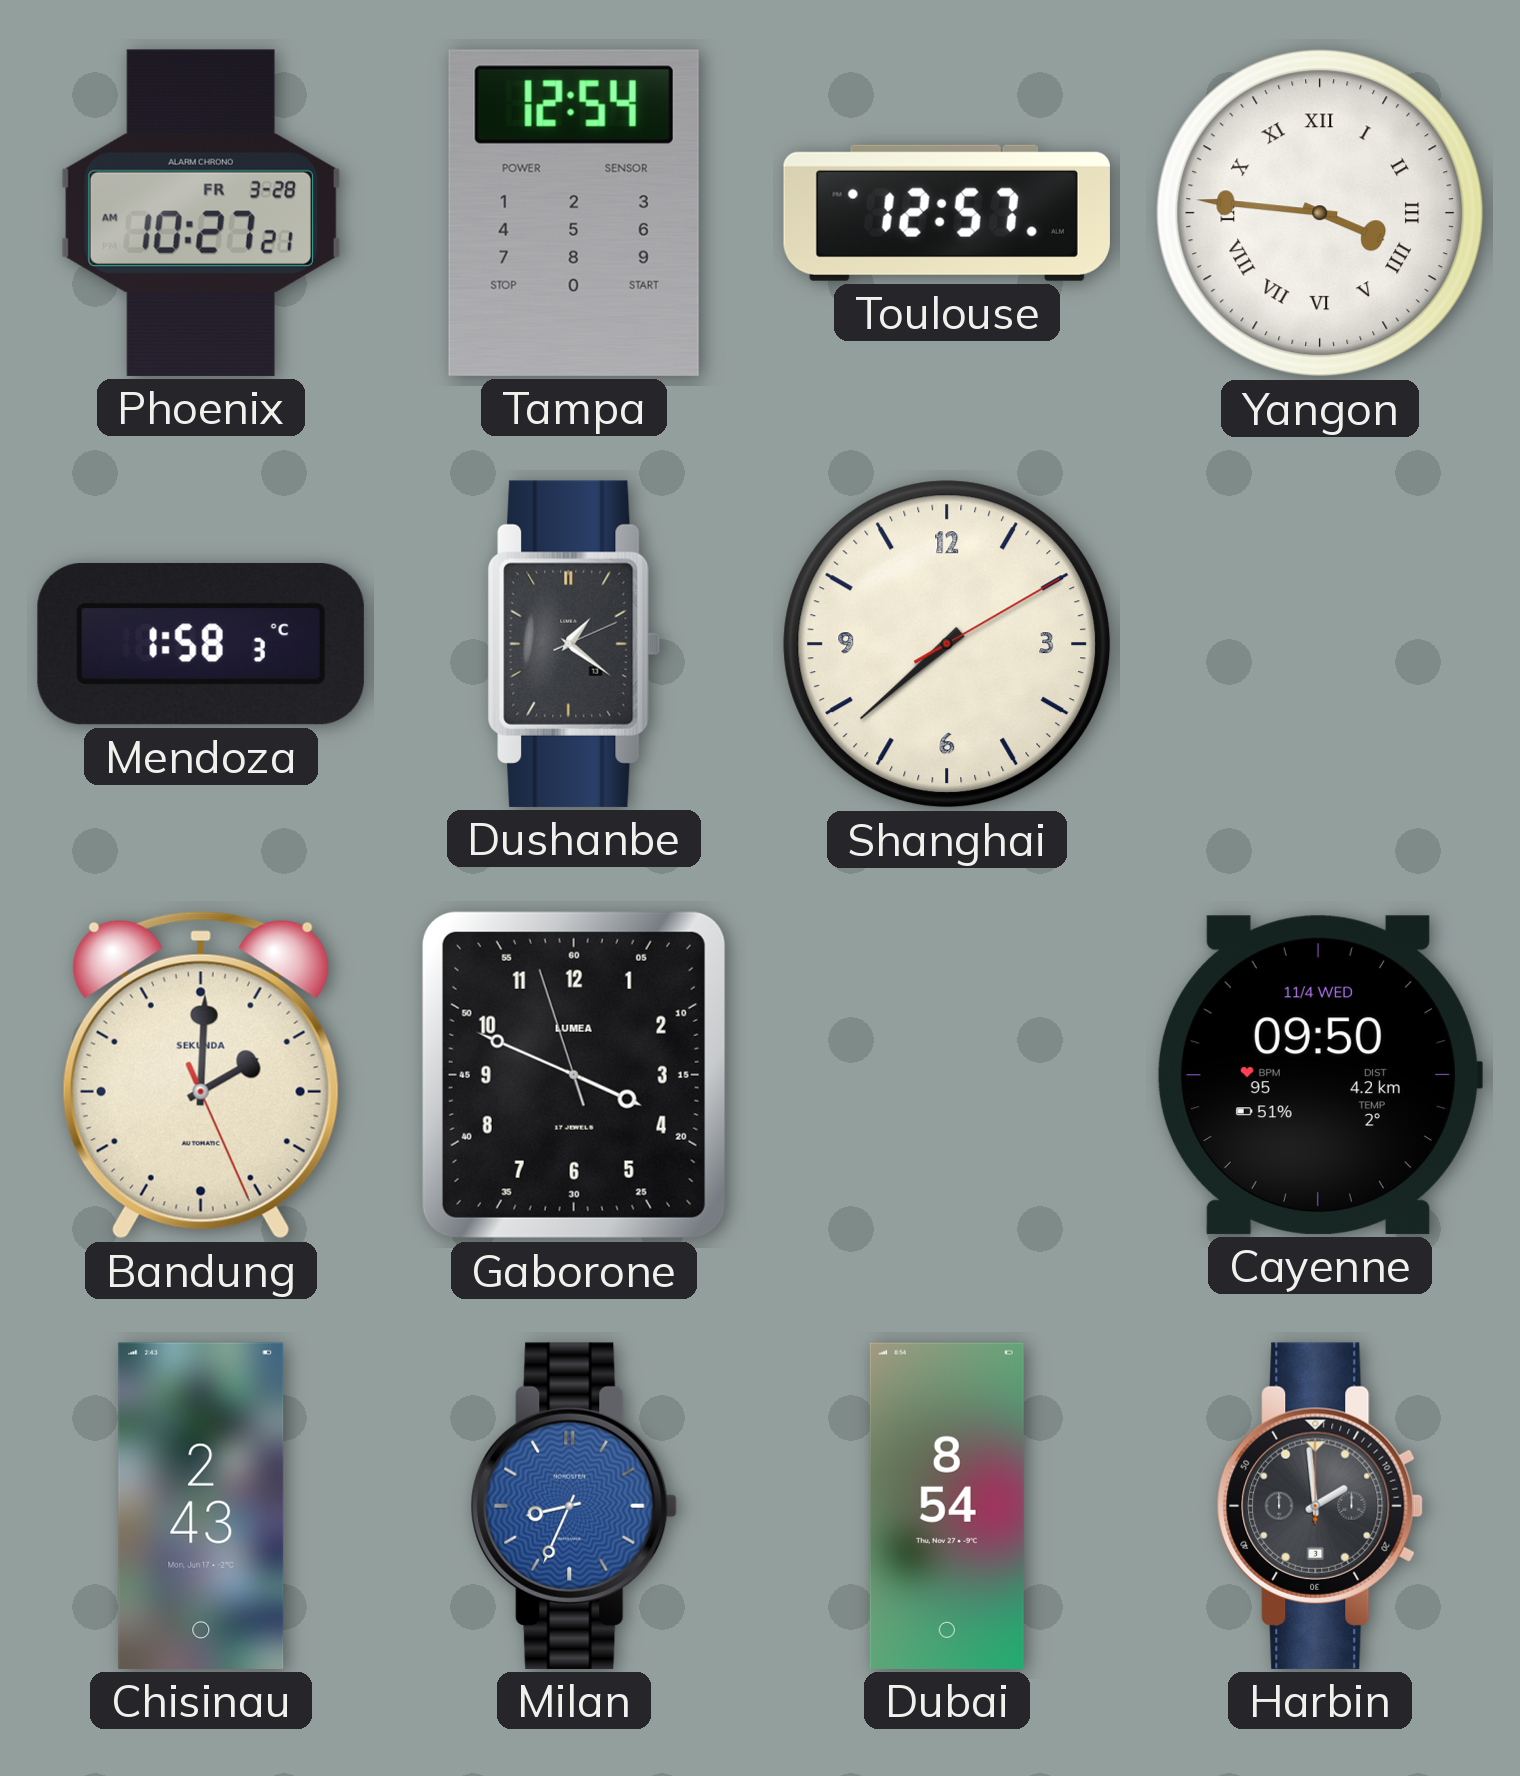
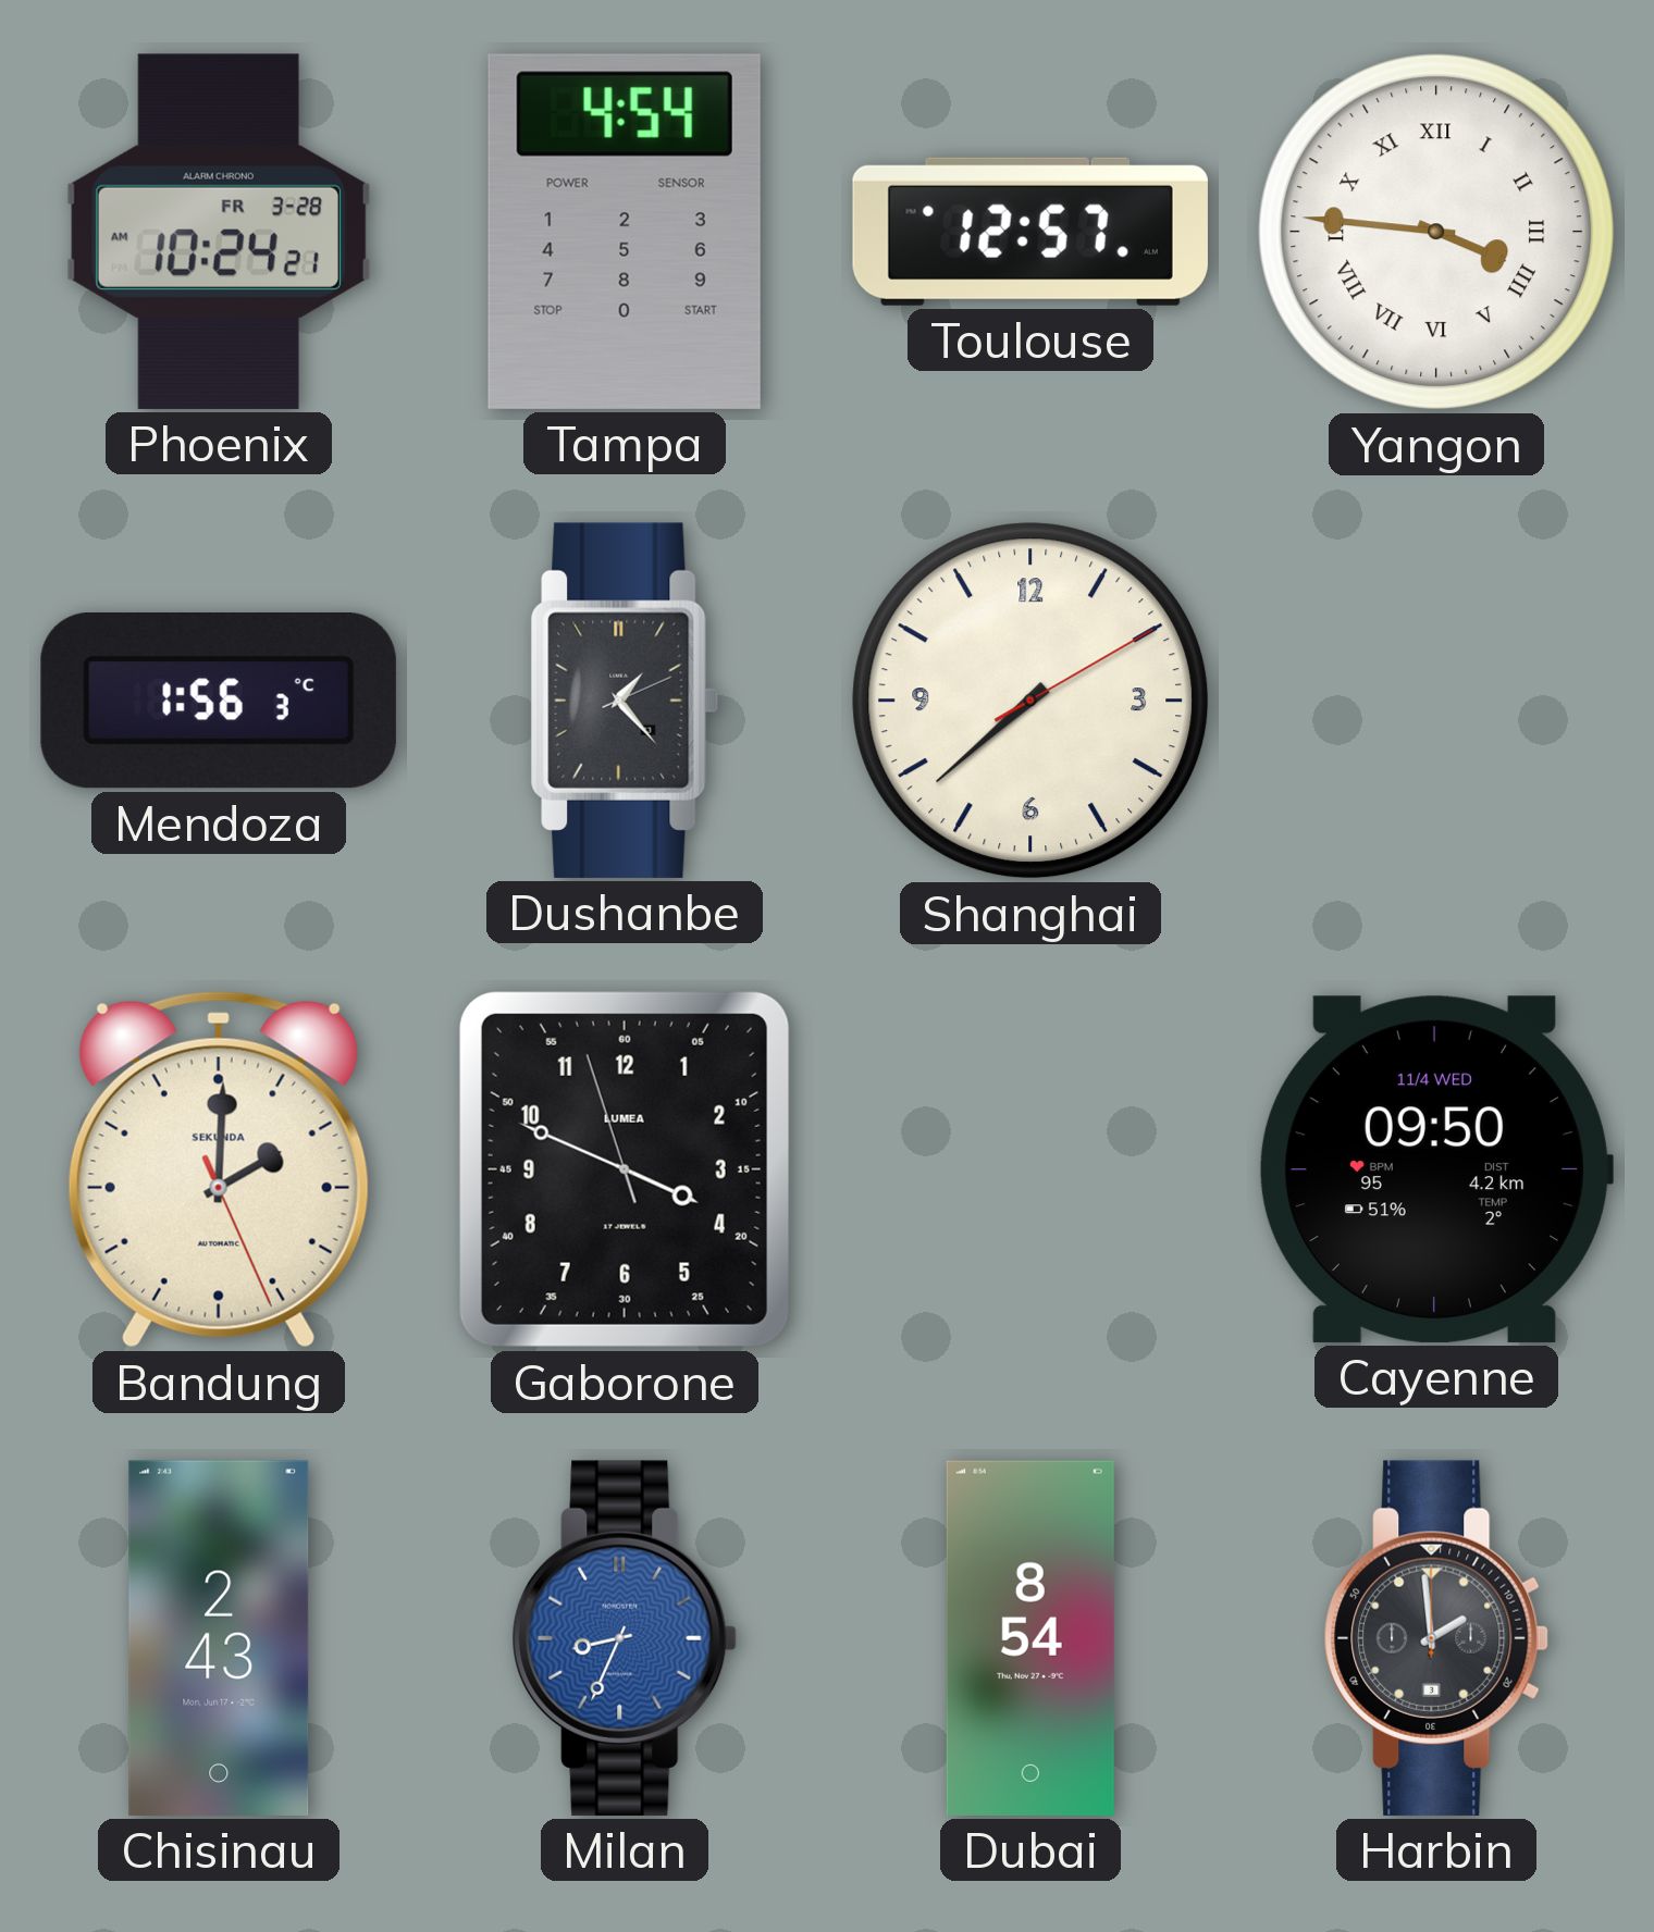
Phoenix: 10:27 -> 10:24
Tampa: 12:54 -> 4:54
Mendoza: 1:58 -> 1:56
Dushanbe: 1:21 -> 1:23
